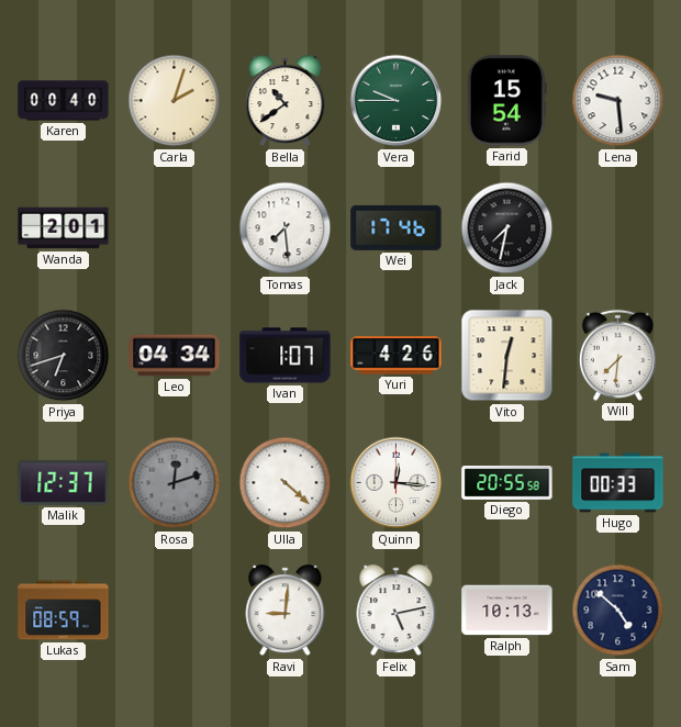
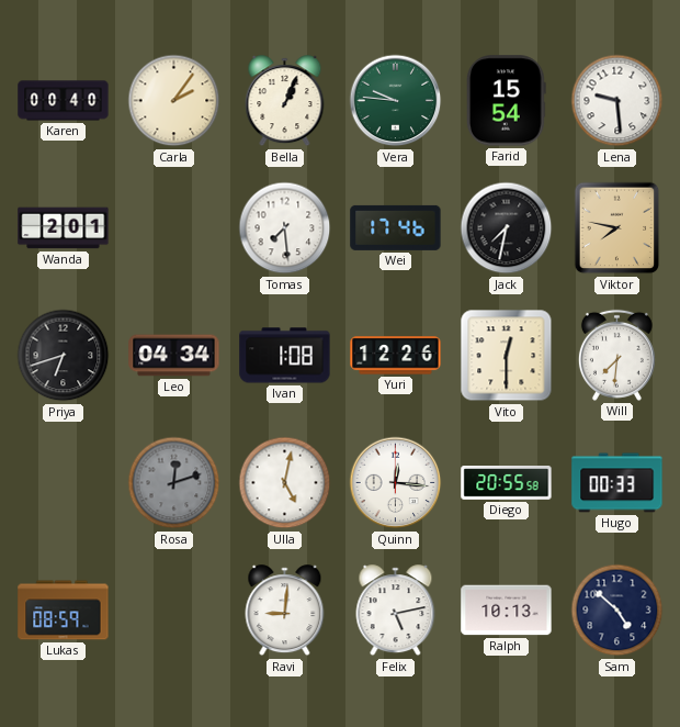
Carla: 2:03 -> 2:06
Bella: 10:39 -> 1:04
Vera: 9:45 -> 9:46
Viktor: none -> 7:47
Ivan: 1:07 -> 1:08
Yuri: 4:26 -> 12:26
Vito: 12:31 -> 12:30
Malik: 12:37 -> none
Ulla: 4:22 -> 5:02
